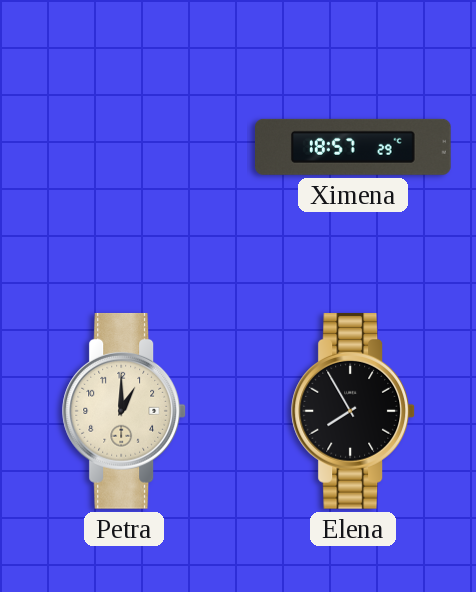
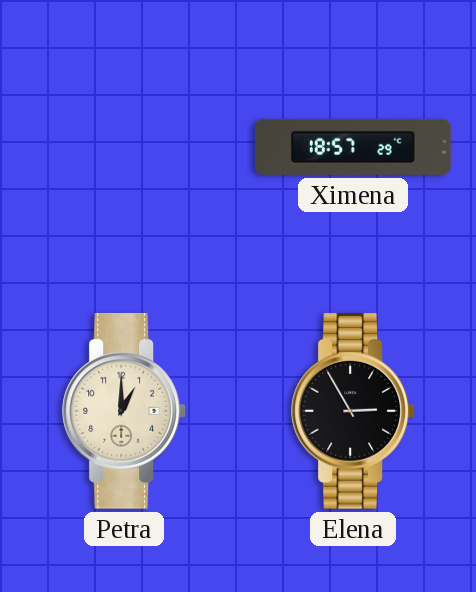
Elena: 7:55 -> 2:55
